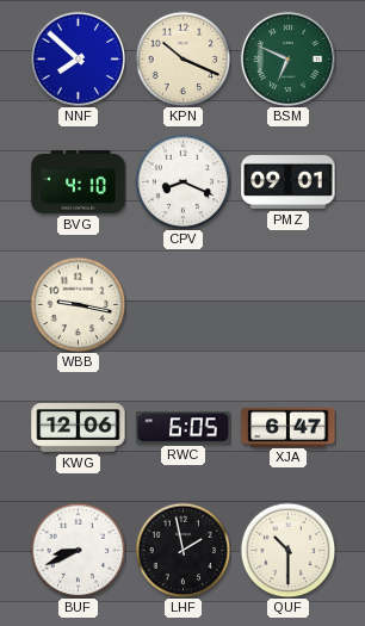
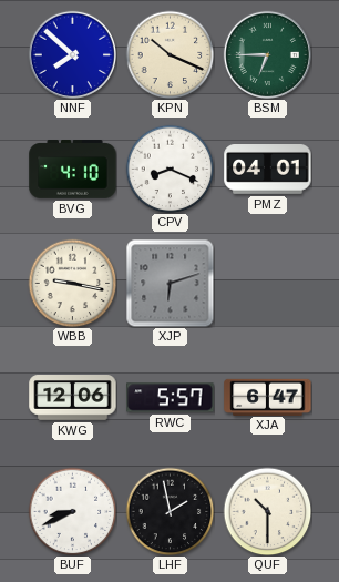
BSM: 6:49 -> 6:45
PMZ: 09:01 -> 04:01
XJP: none -> 6:12
RWC: 6:05 -> 5:57
